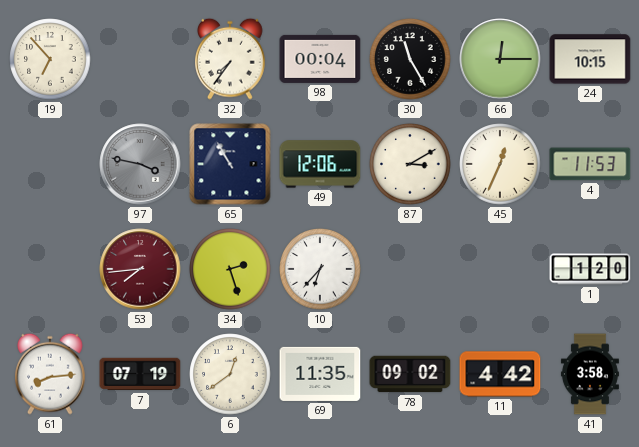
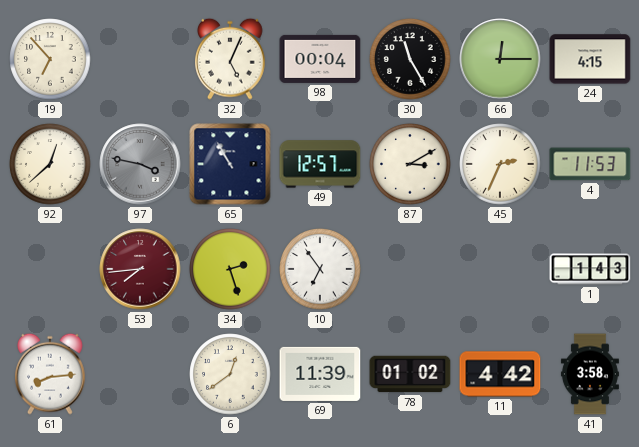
32: 7:36 -> 5:04
24: 10:15 -> 4:15
92: none -> 12:38
49: 12:06 -> 12:57
45: 12:34 -> 2:34
10: 6:37 -> 6:54
1: 1:20 -> 1:43
7: 07:19 -> none
69: 11:35 -> 11:39
78: 09:02 -> 01:02
